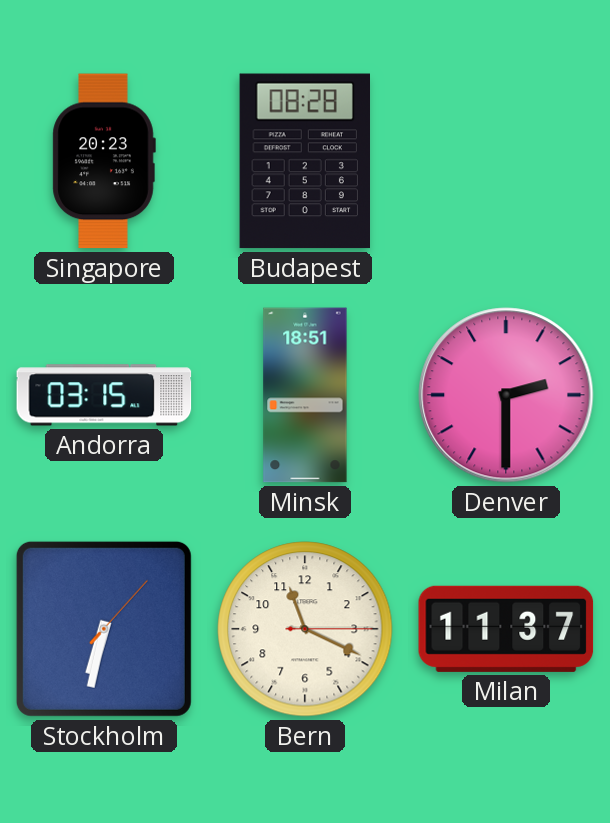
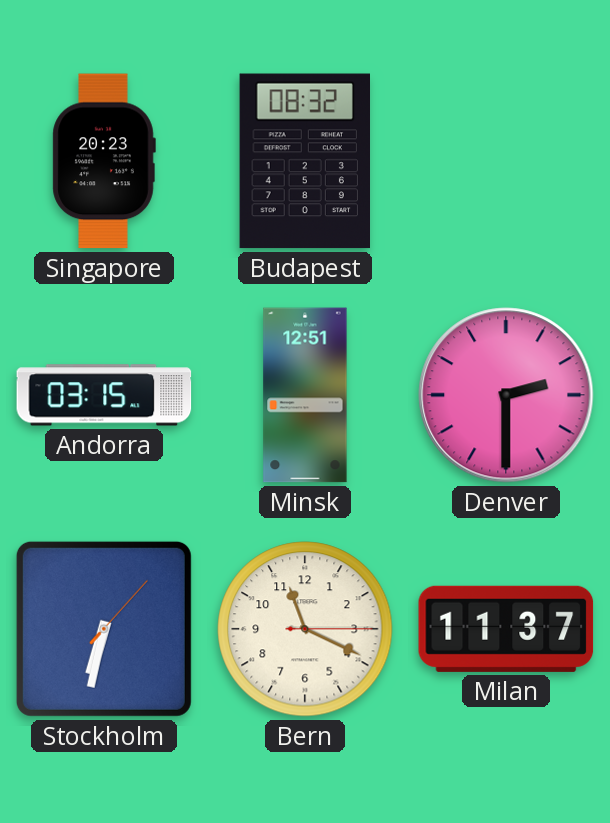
Budapest: 08:28 -> 08:32
Minsk: 18:51 -> 12:51
